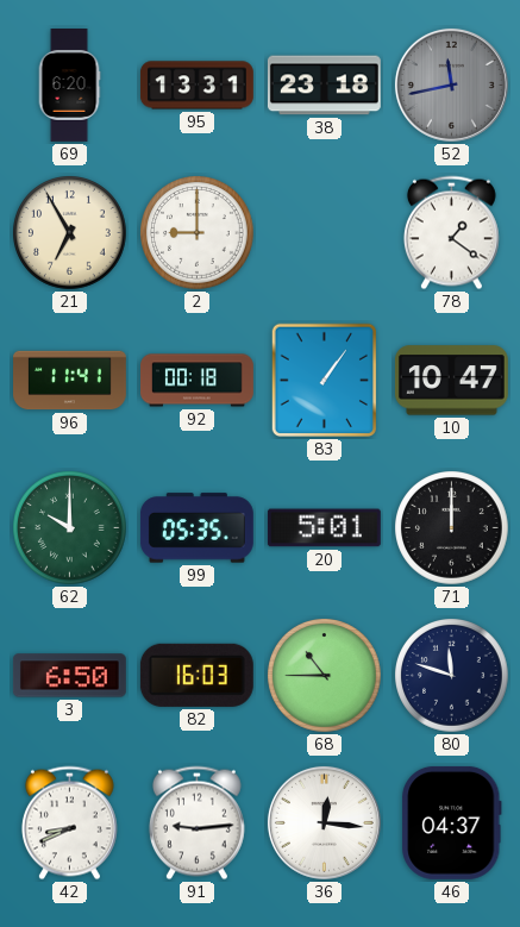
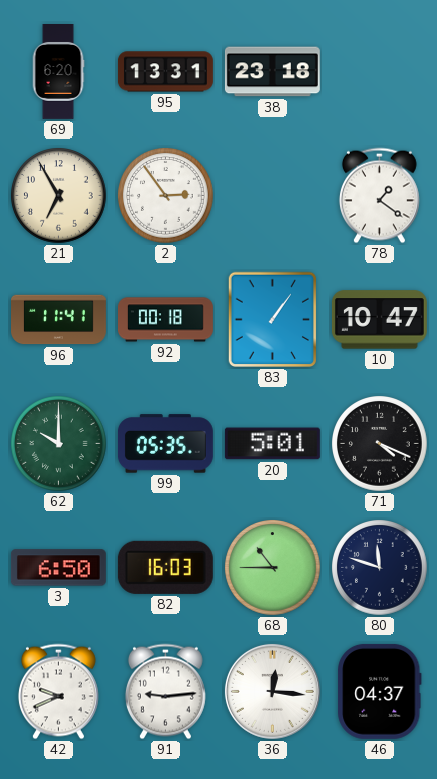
52: 11:43 -> none
2: 9:00 -> 2:54
71: 12:00 -> 4:19
42: 8:41 -> 9:41
